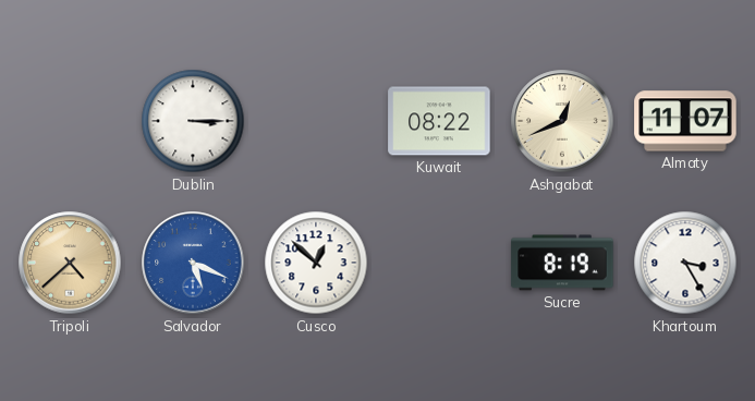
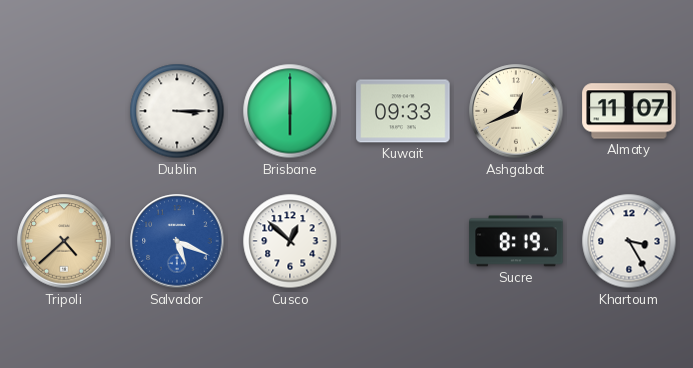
Brisbane: none -> 6:00
Kuwait: 08:22 -> 09:33
